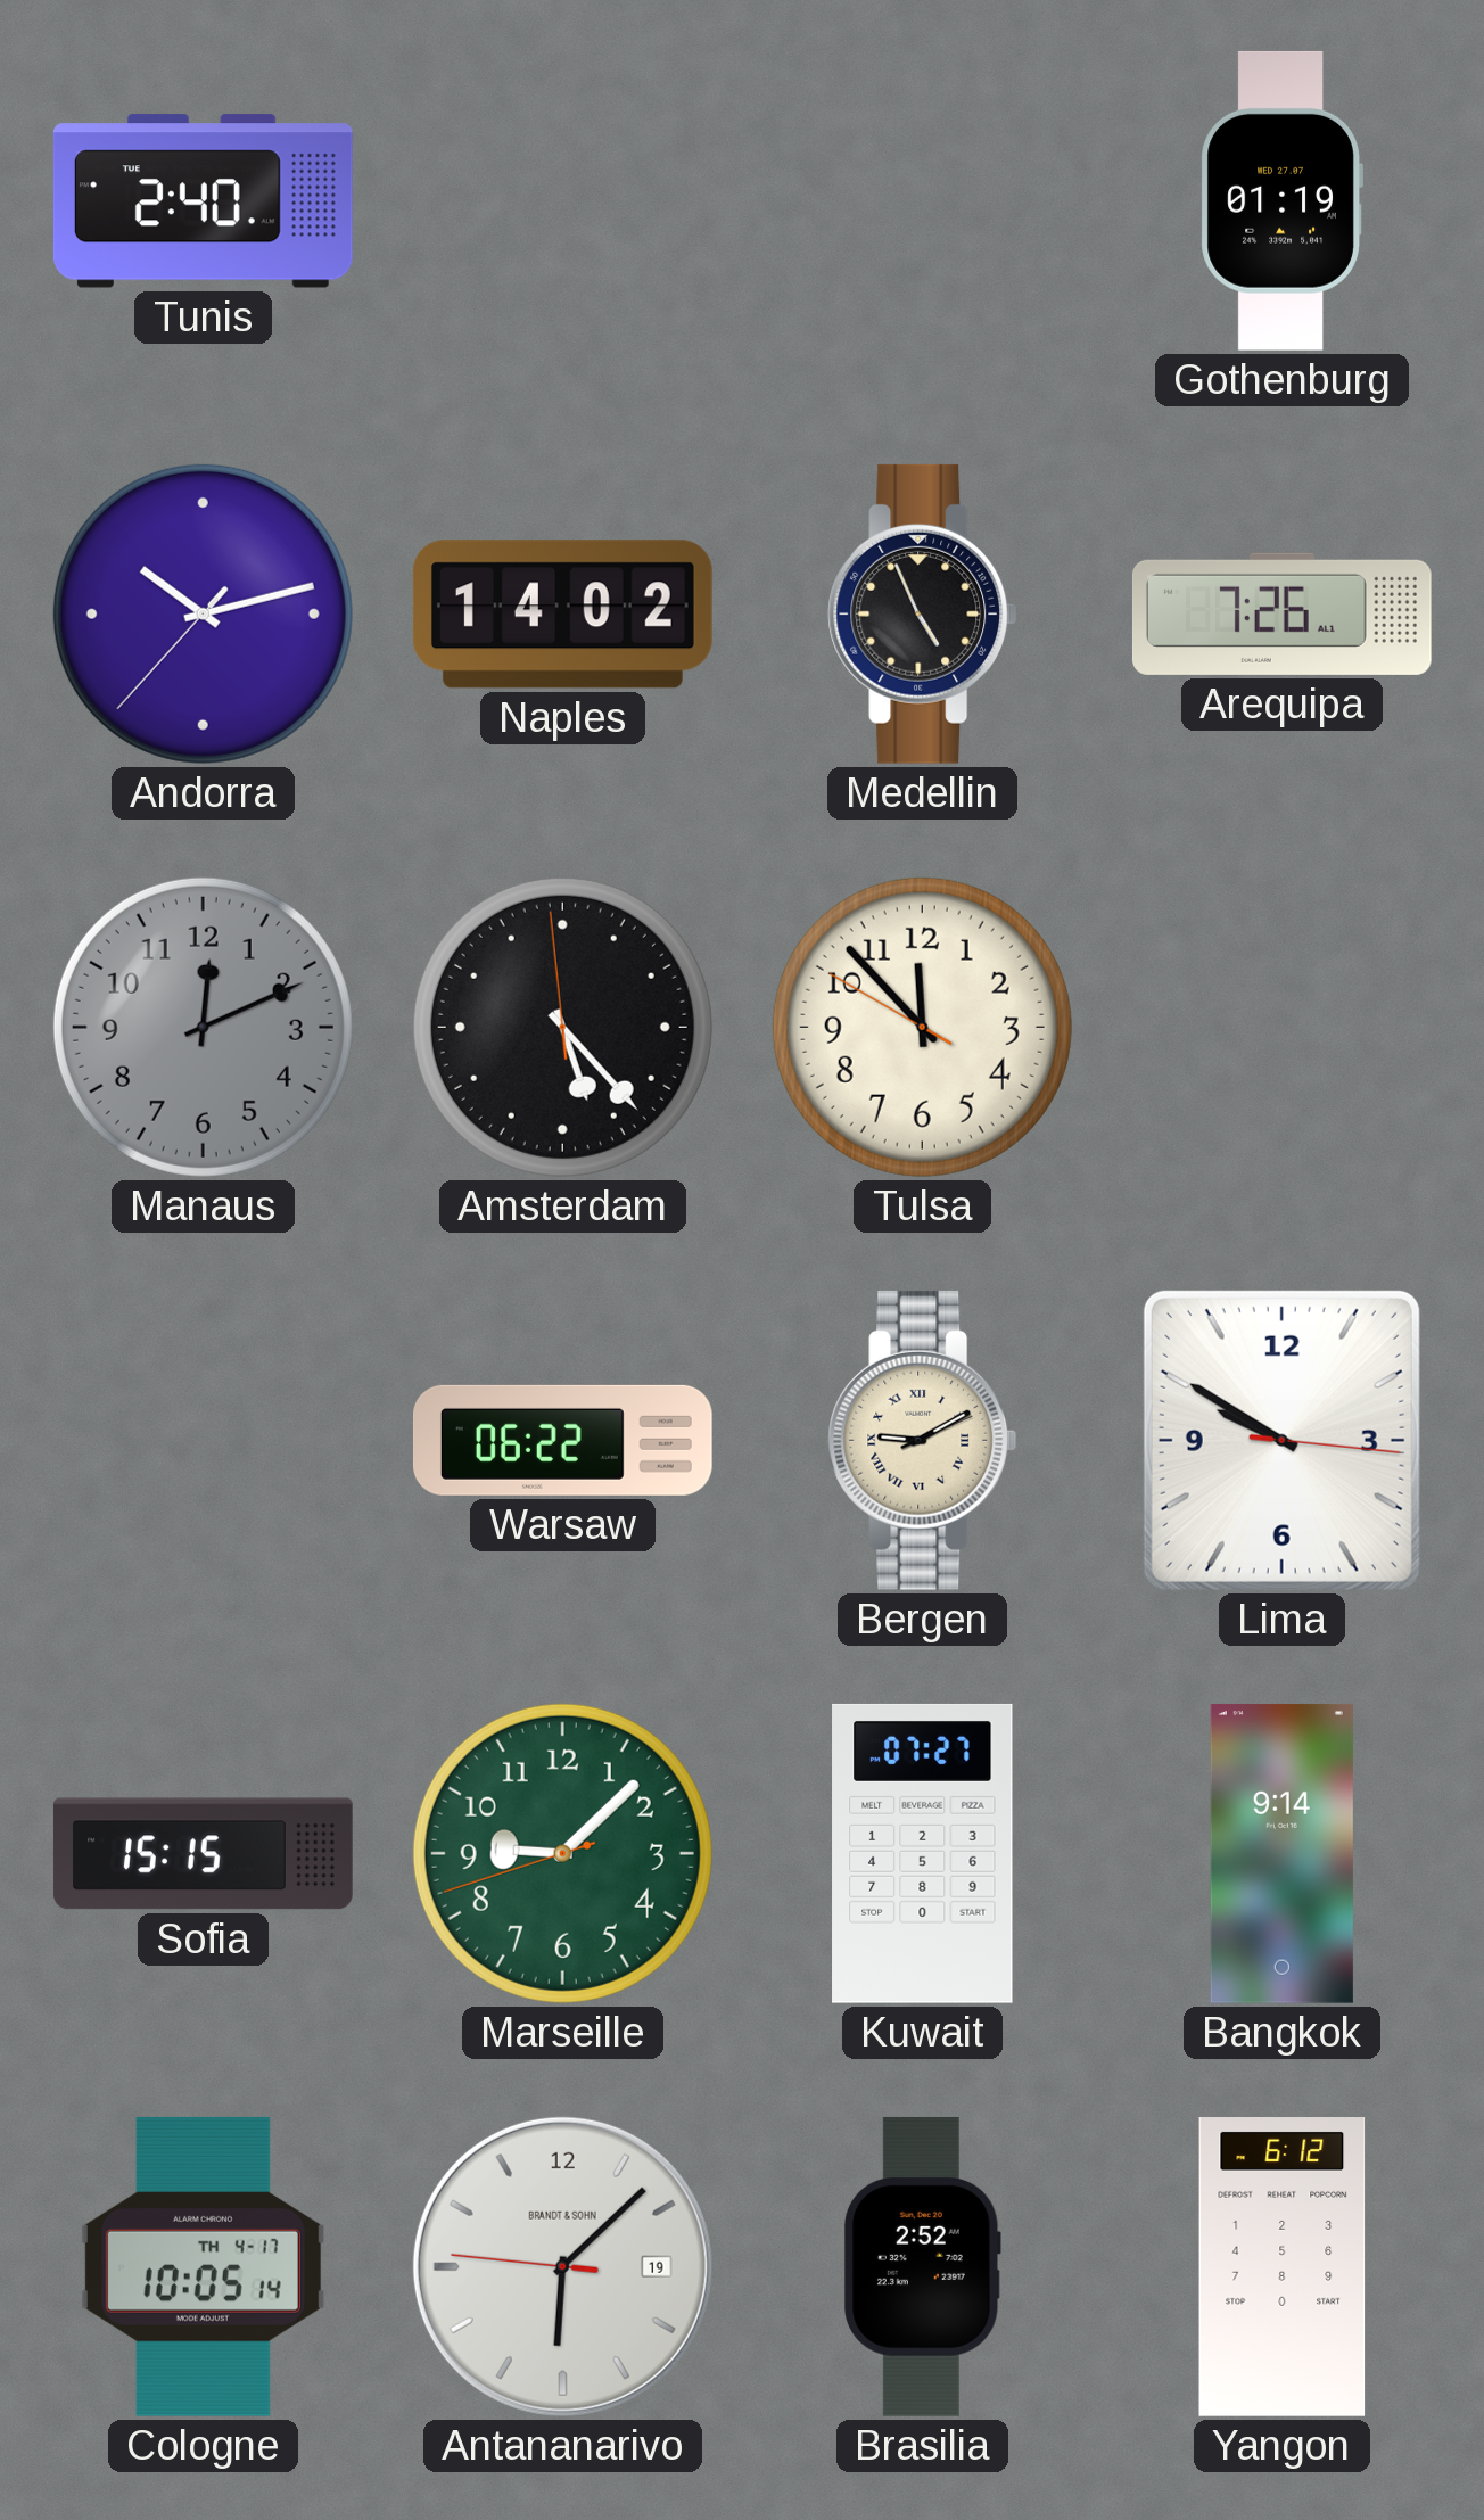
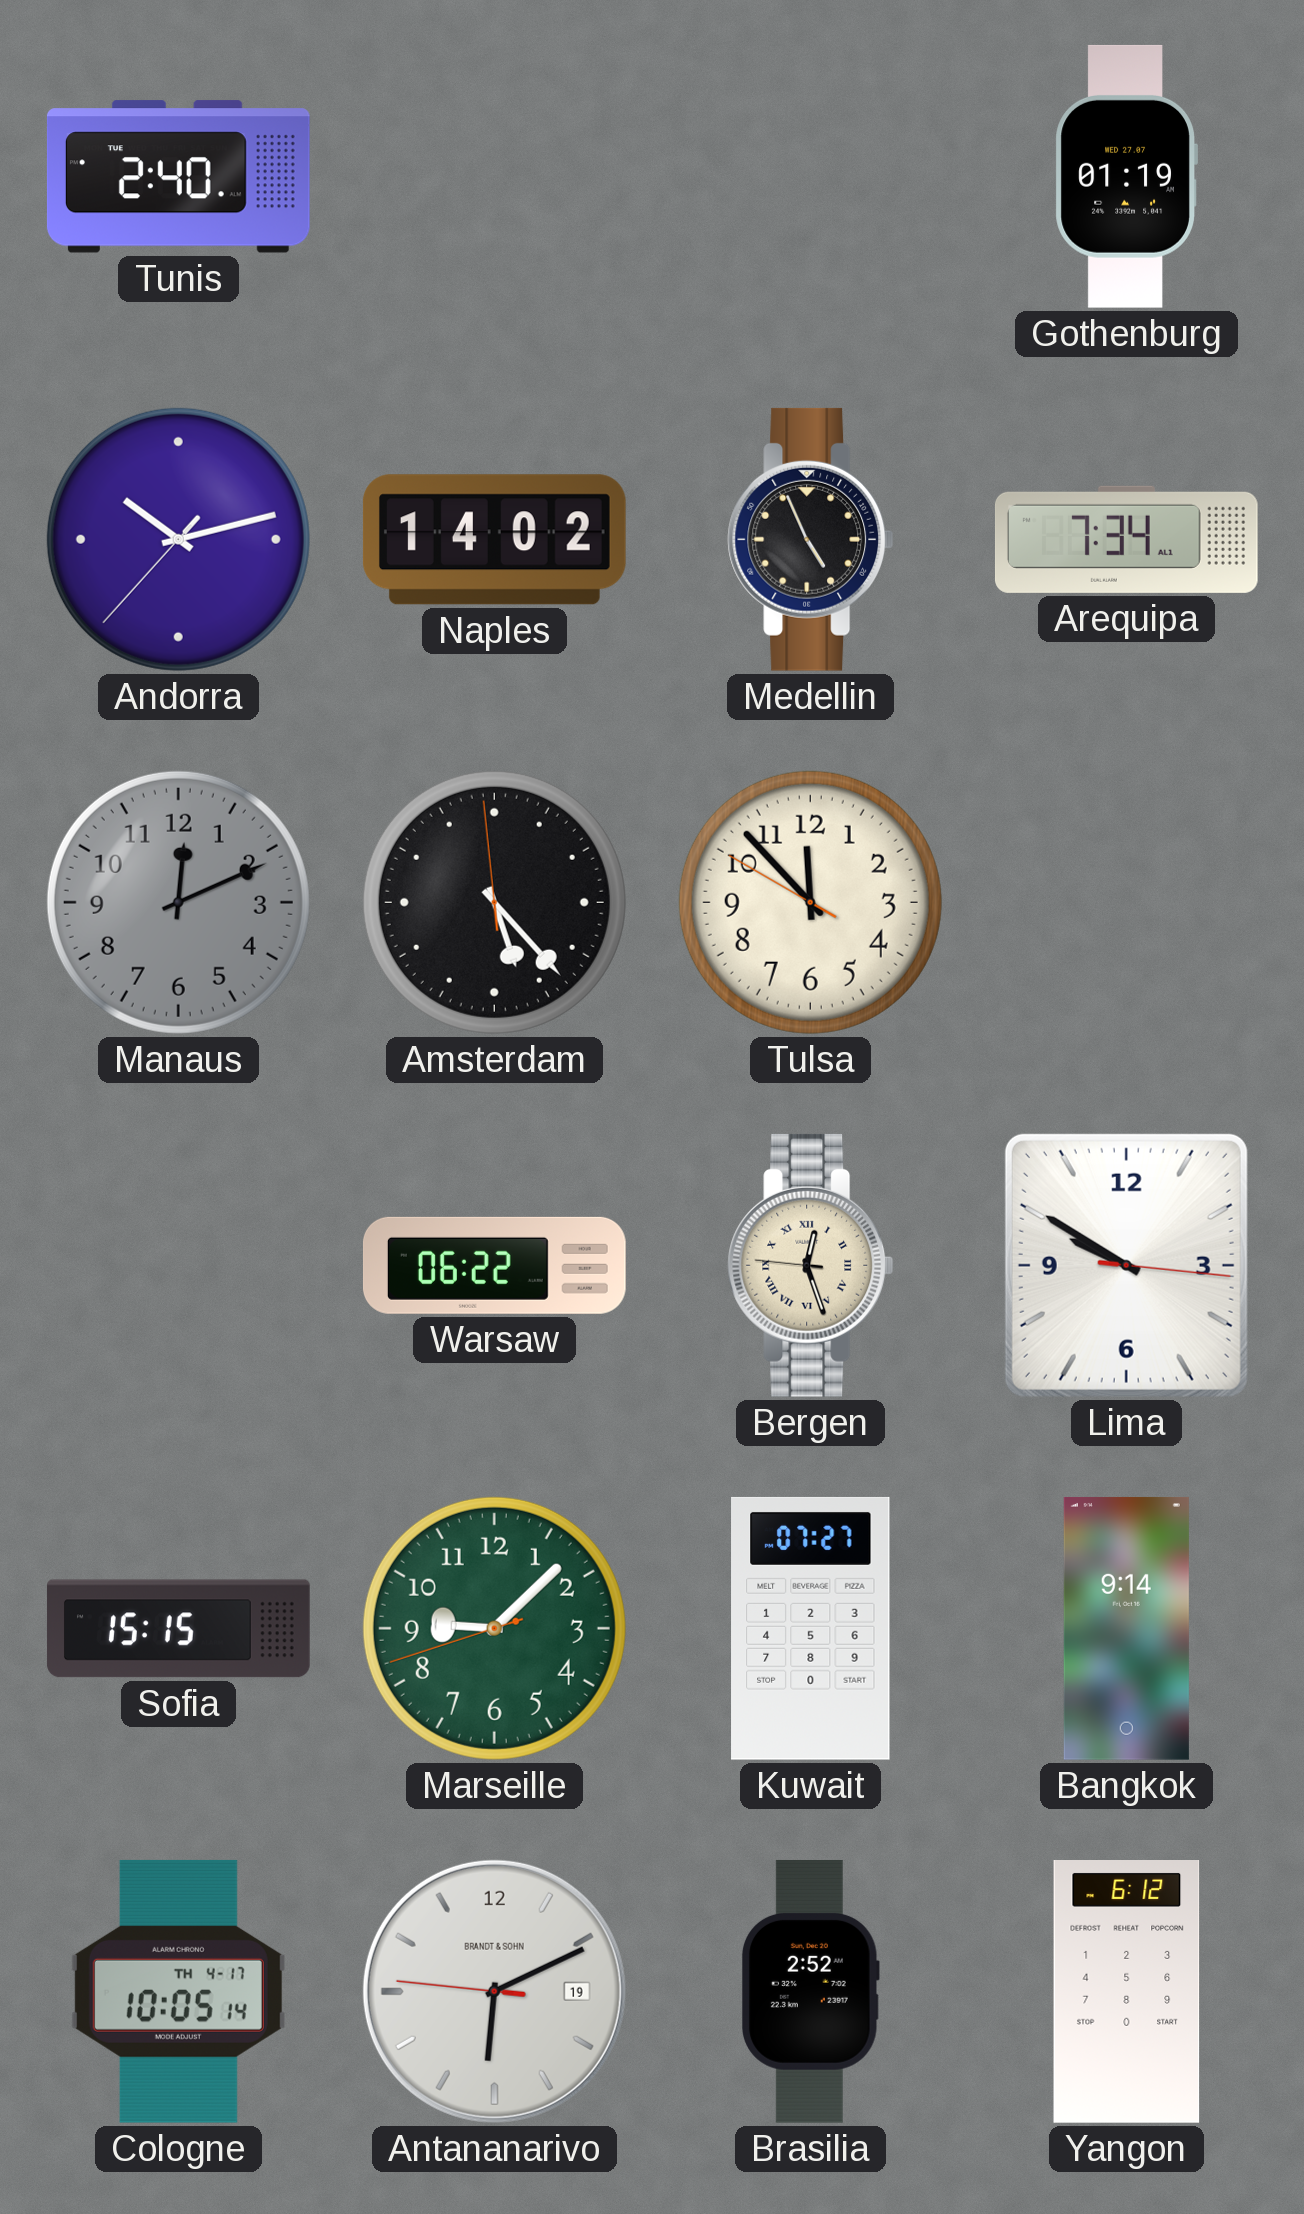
Arequipa: 7:26 -> 7:34
Bergen: 9:10 -> 12:26
Antananarivo: 6:07 -> 6:10
